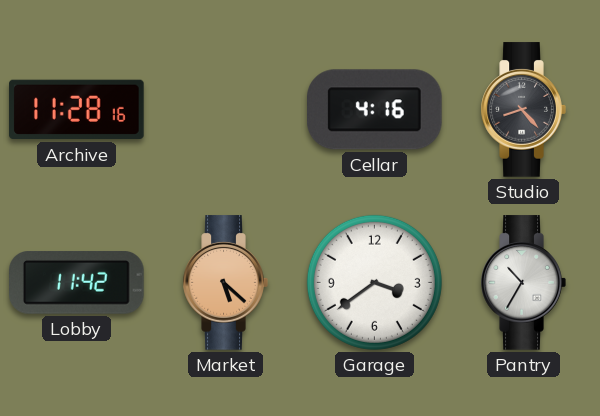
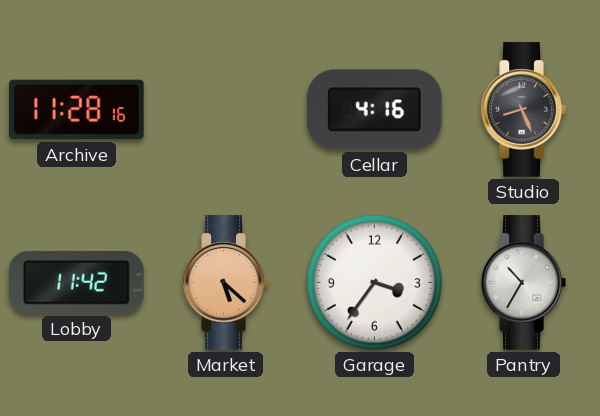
Studio: 8:23 -> 8:26
Garage: 3:39 -> 3:36
